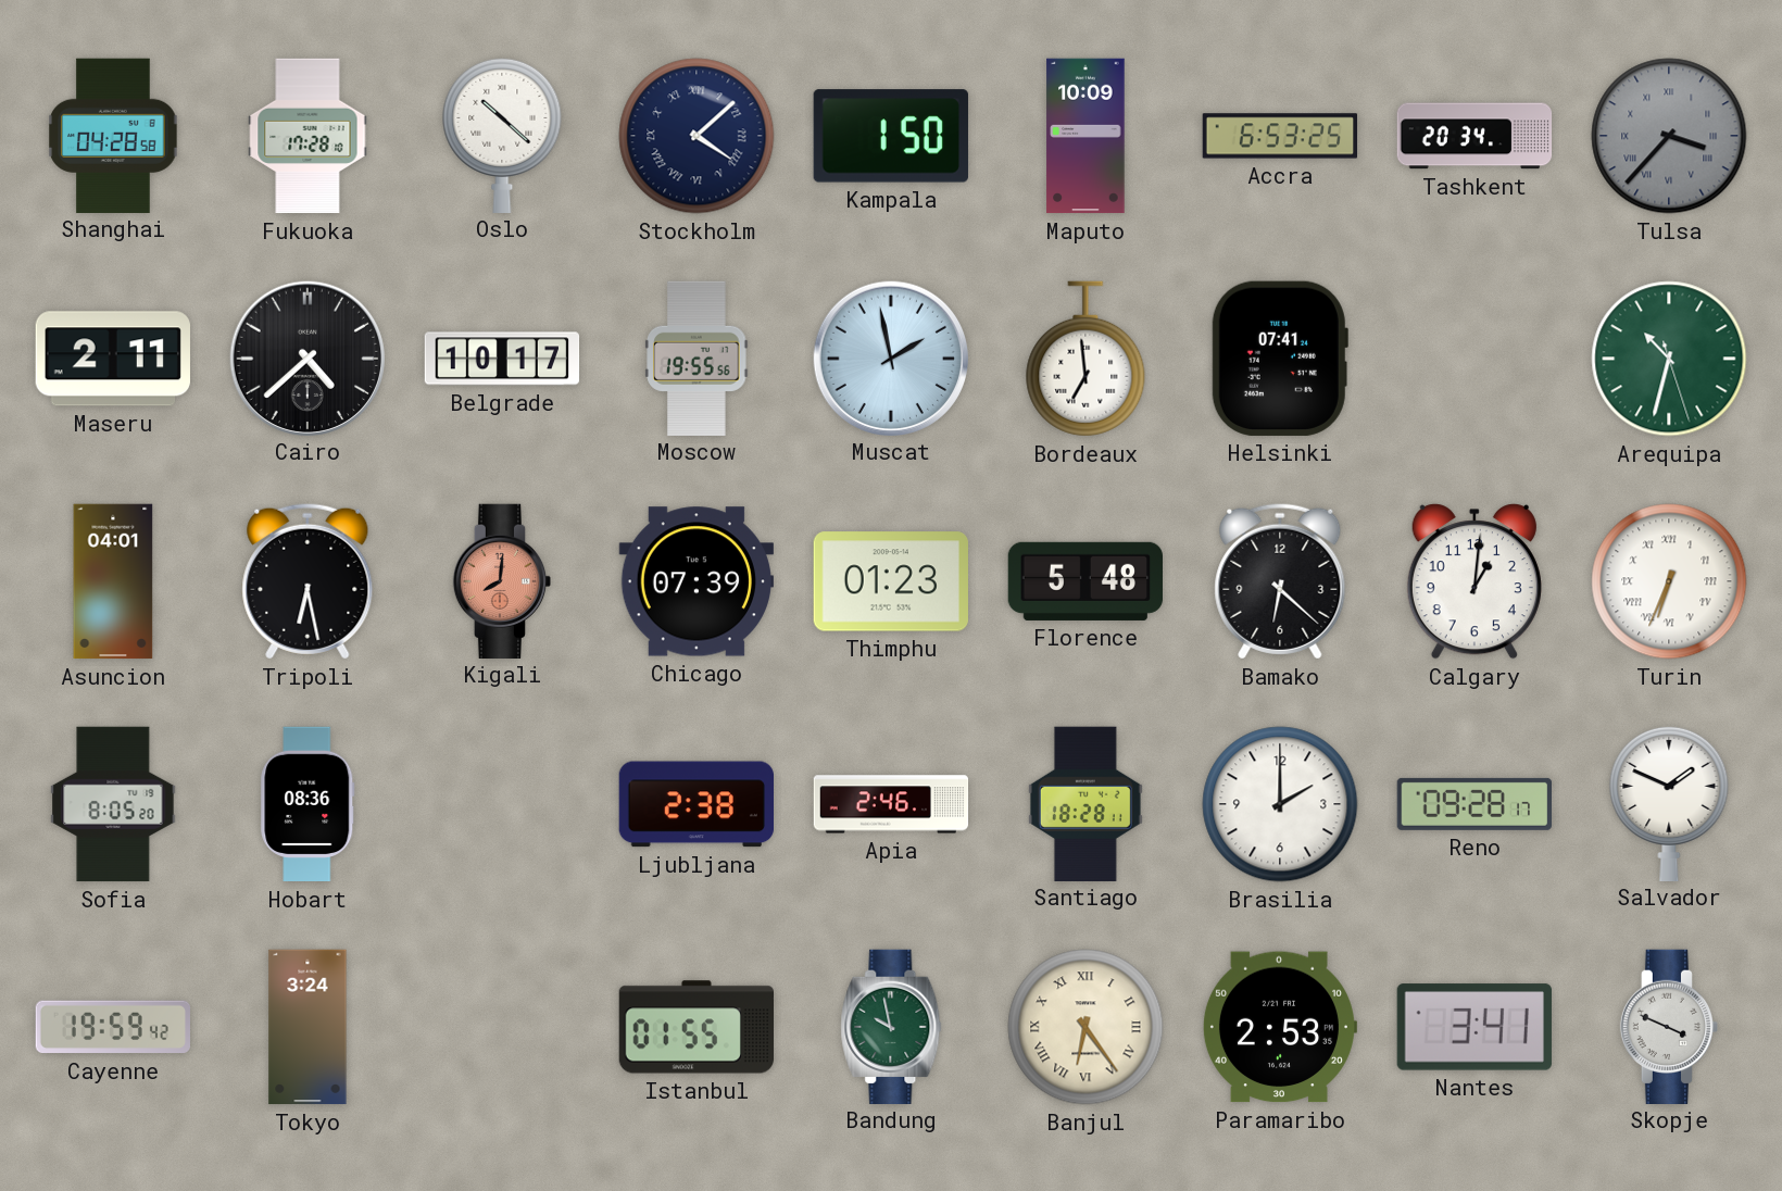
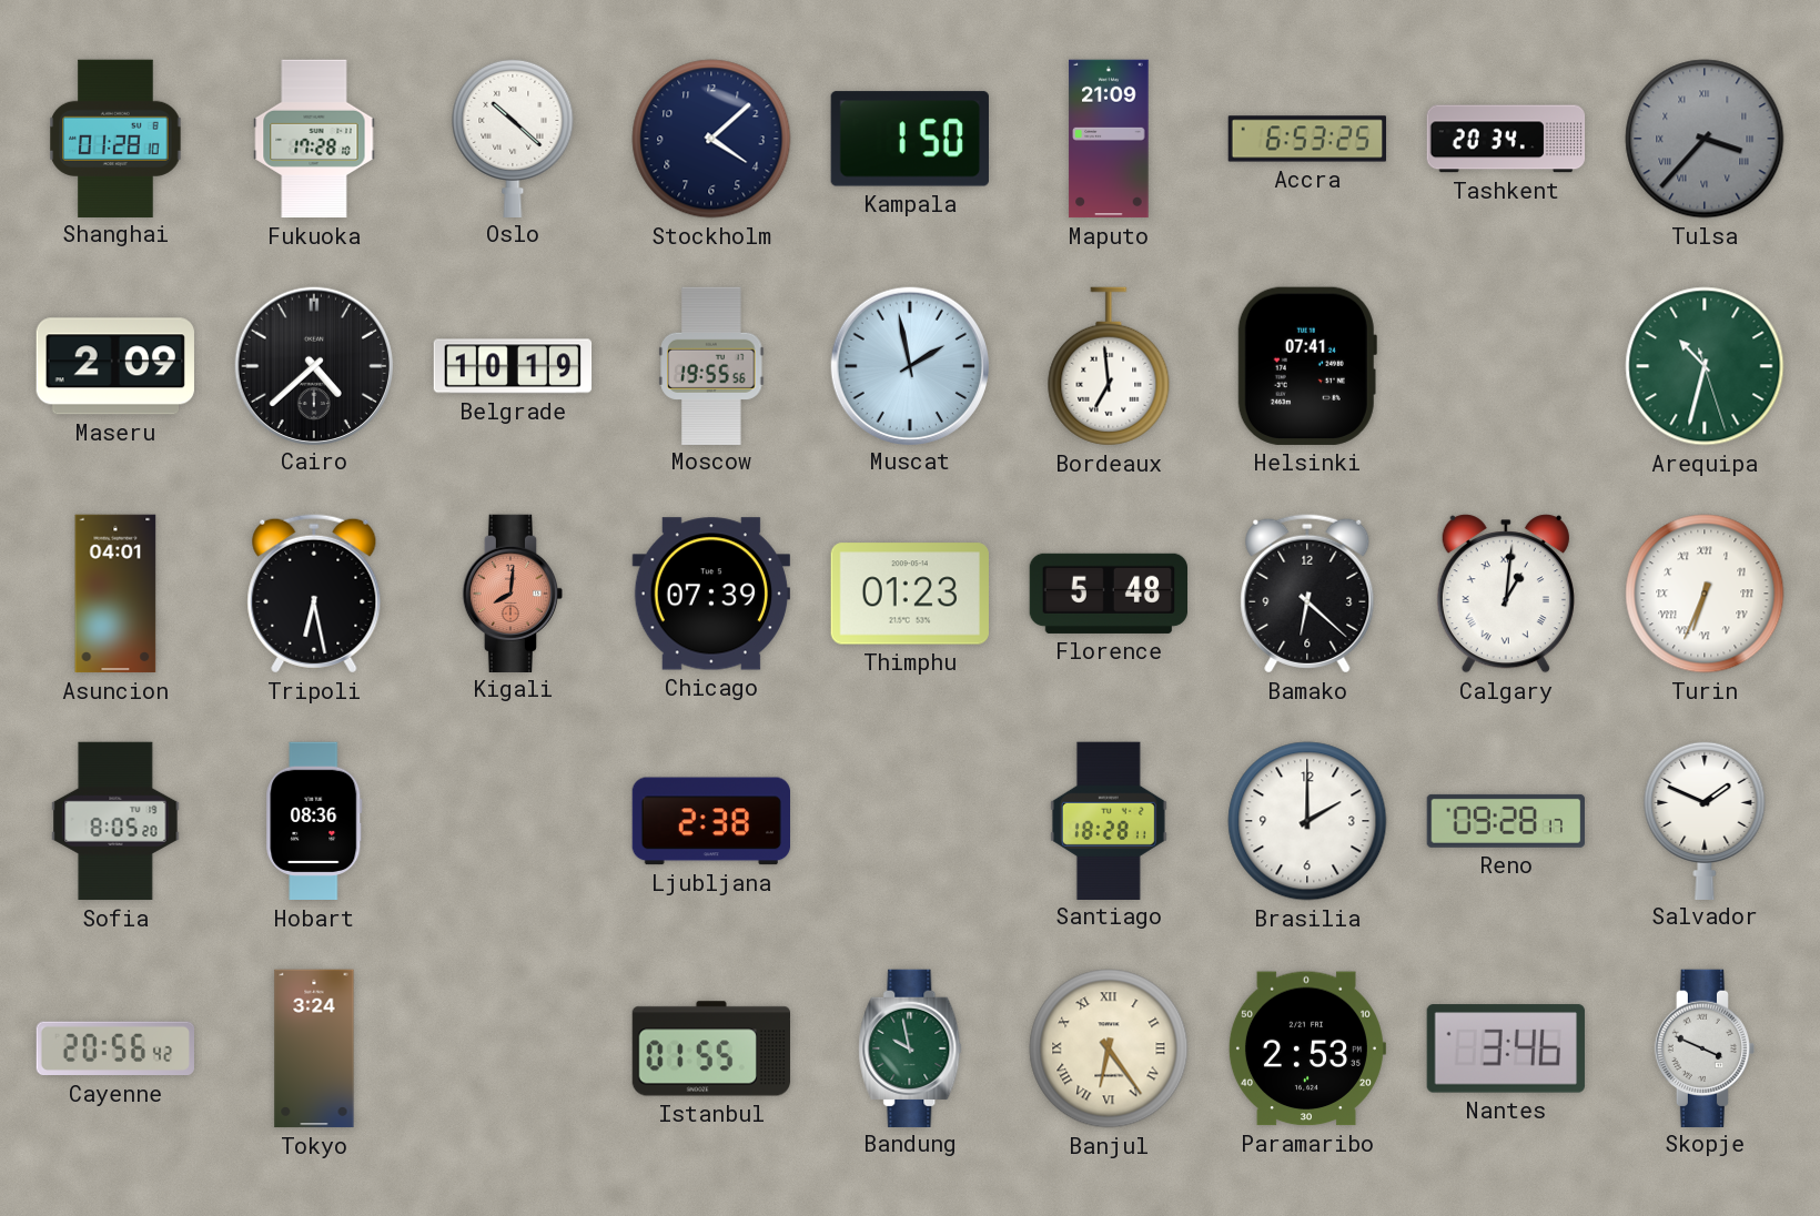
Shanghai: 04:28 -> 01:28
Stockholm numerals: Roman -> Arabic
Maputo: 10:09 -> 21:09
Maseru: 2:11 -> 2:09
Belgrade: 10:17 -> 10:19
Calgary numerals: Arabic -> Roman
Apia: 2:46 -> none
Cayenne: 19:59 -> 20:56
Nantes: 3:41 -> 3:46
